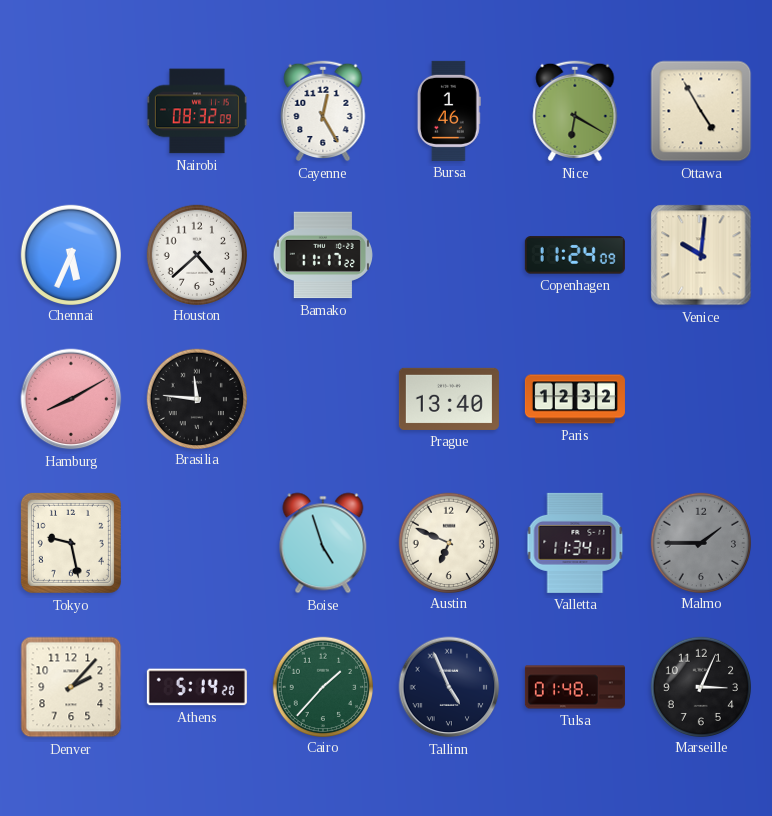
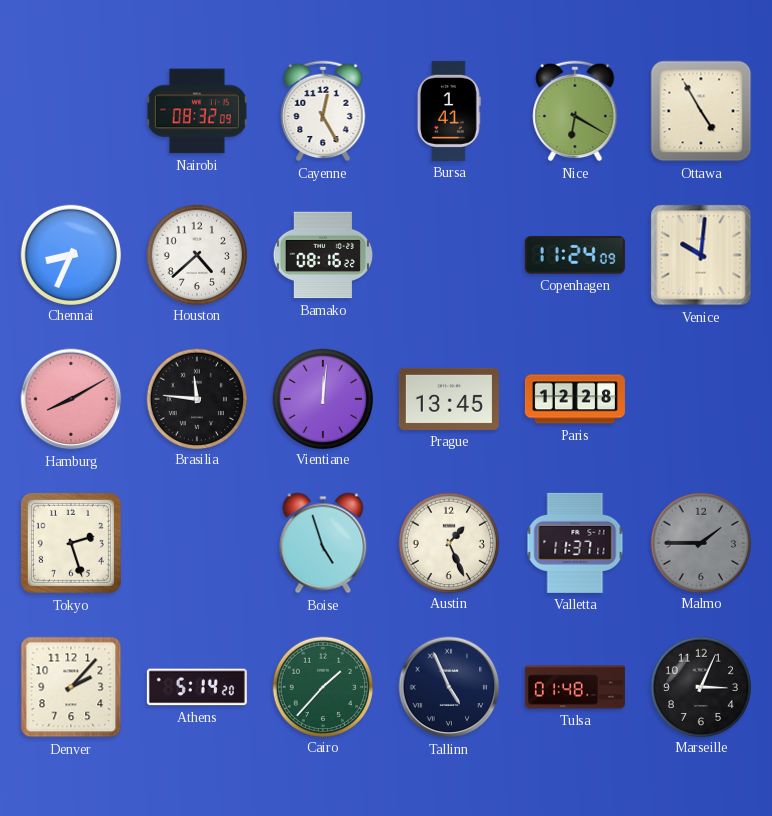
Bursa: 1:46 -> 1:41
Chennai: 5:34 -> 8:34
Bamako: 11:17 -> 08:16
Vientiane: none -> 12:01
Prague: 13:40 -> 13:45
Paris: 12:32 -> 12:28
Tokyo: 9:28 -> 2:27
Austin: 6:49 -> 1:26
Valletta: 11:34 -> 11:37
